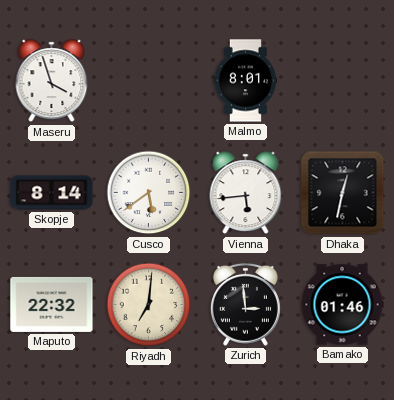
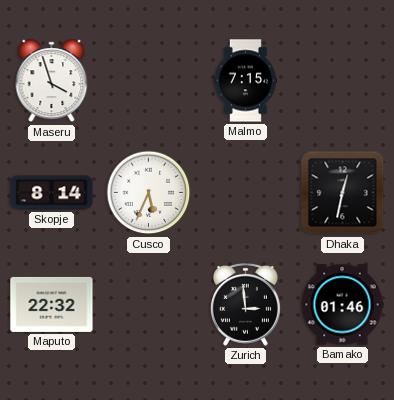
Malmo: 8:01 -> 7:15
Cusco: 5:39 -> 5:34
Vienna: 5:44 -> none
Riyadh: 7:01 -> none
